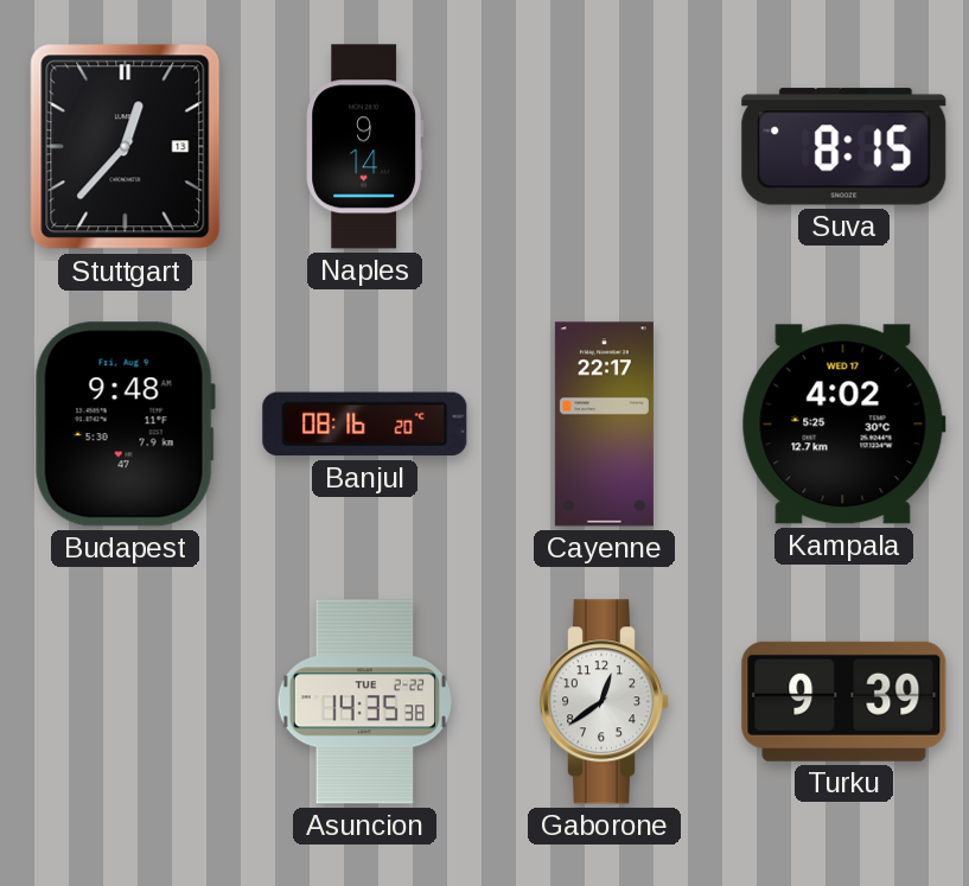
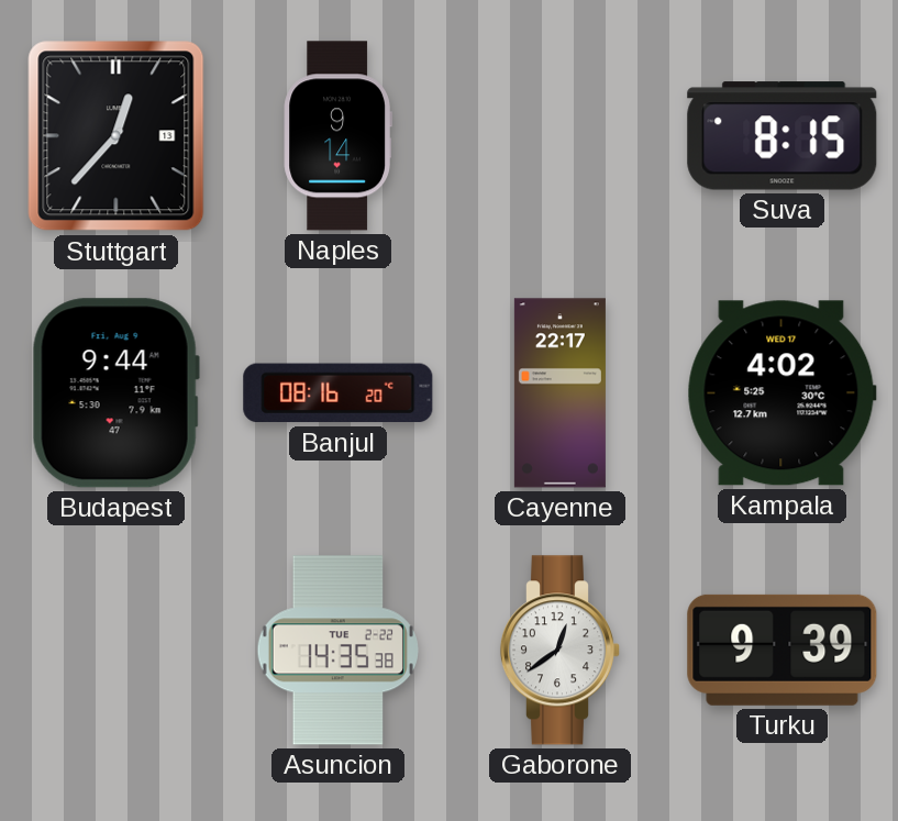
Budapest: 9:48 -> 9:44
